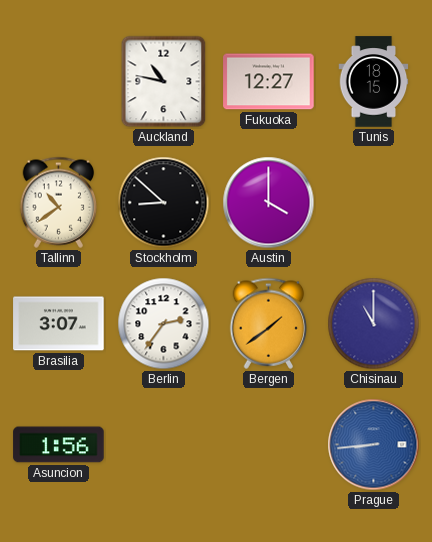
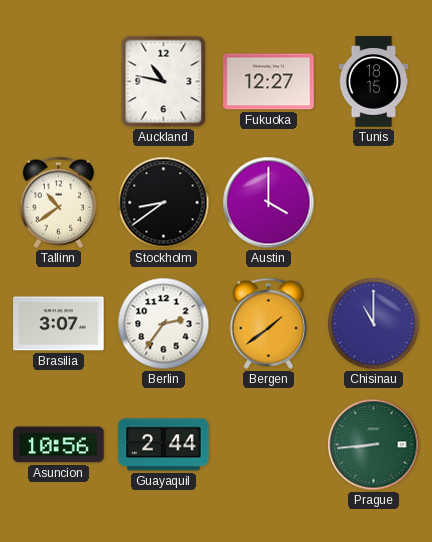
Stockholm: 8:52 -> 8:39
Asuncion: 1:56 -> 10:56
Guayaquil: none -> 2:44
Prague dial: blue -> green
